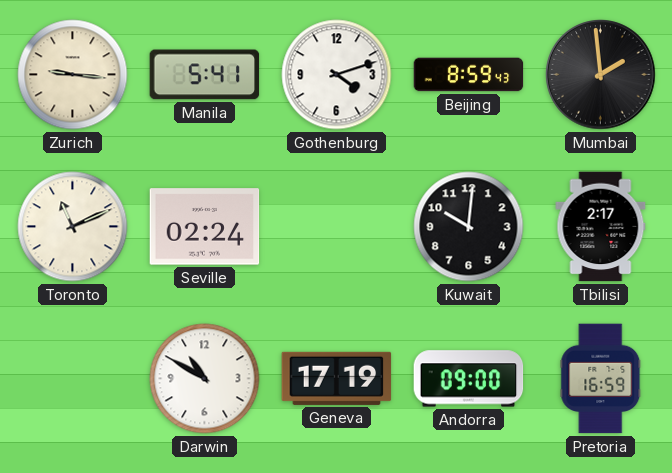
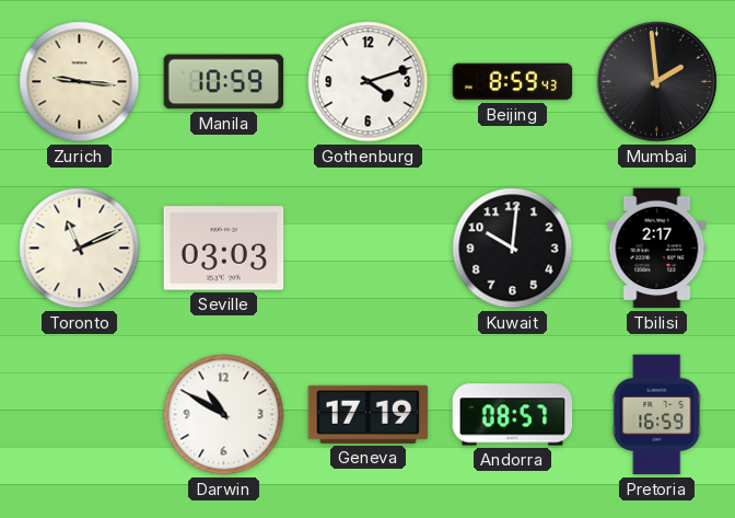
Manila: 5:41 -> 10:59
Seville: 02:24 -> 03:03
Andorra: 09:00 -> 08:57
